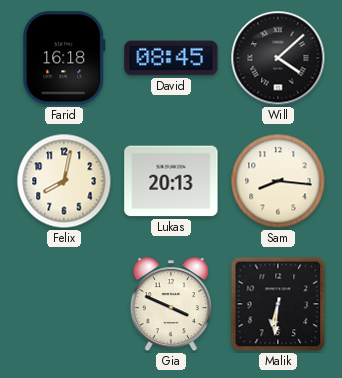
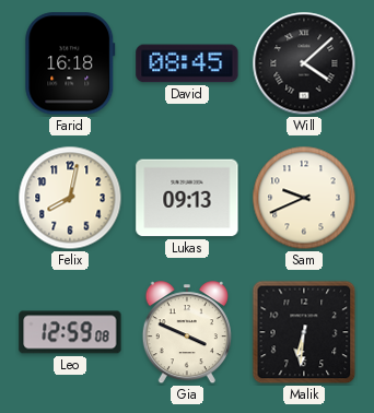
Lukas: 20:13 -> 09:13
Sam: 8:16 -> 9:41
Leo: none -> 12:59
